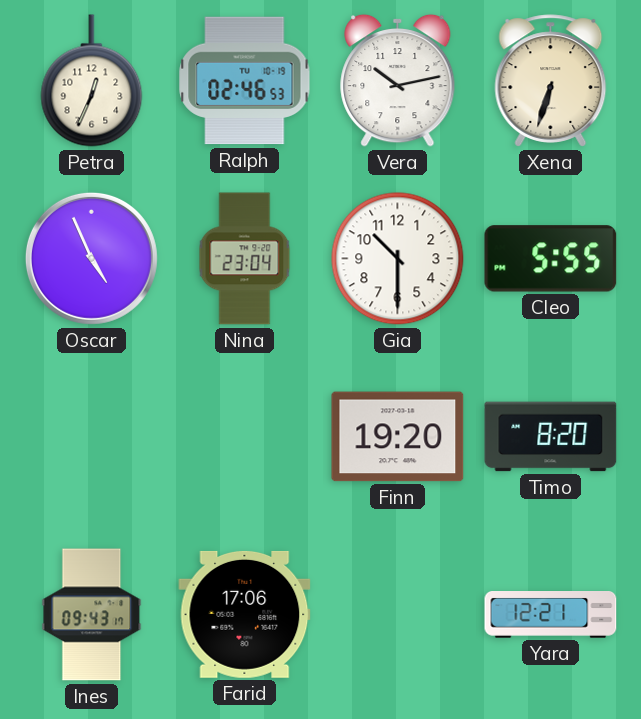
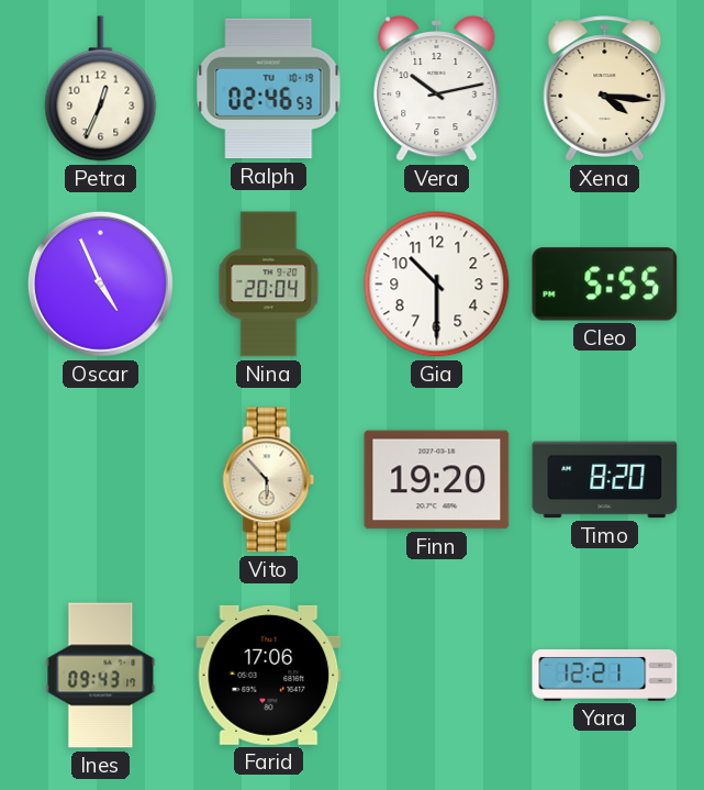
Xena: 6:33 -> 4:16
Nina: 23:04 -> 20:04
Vito: none -> 5:53
